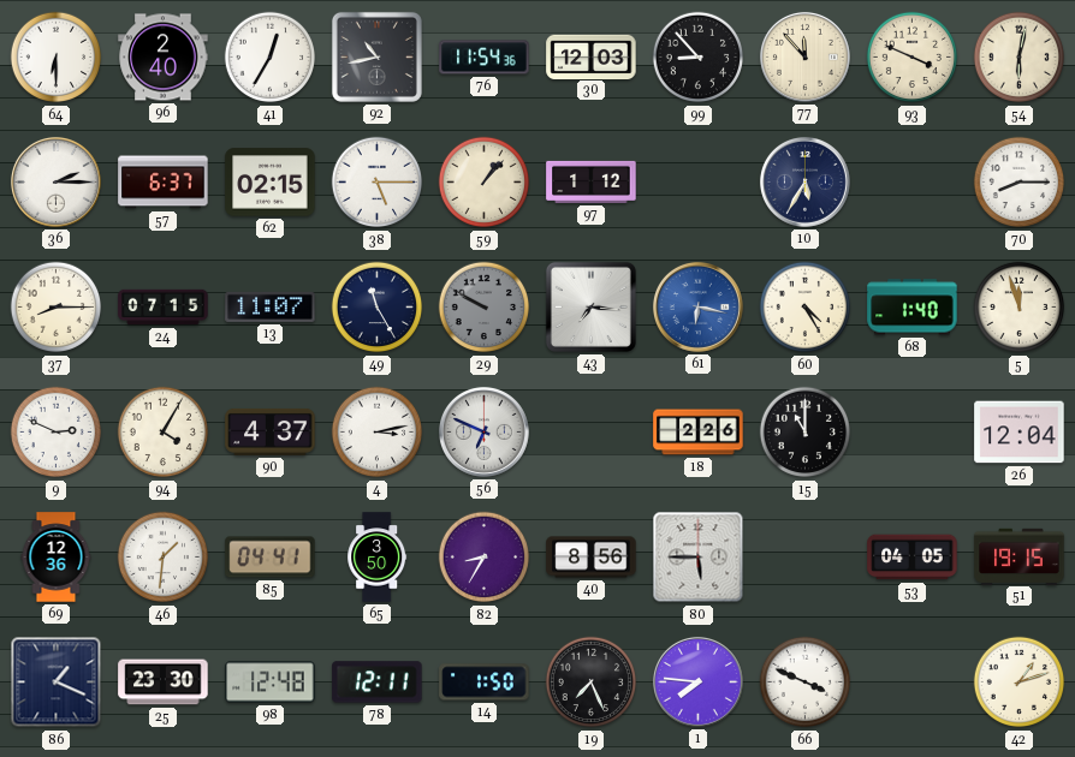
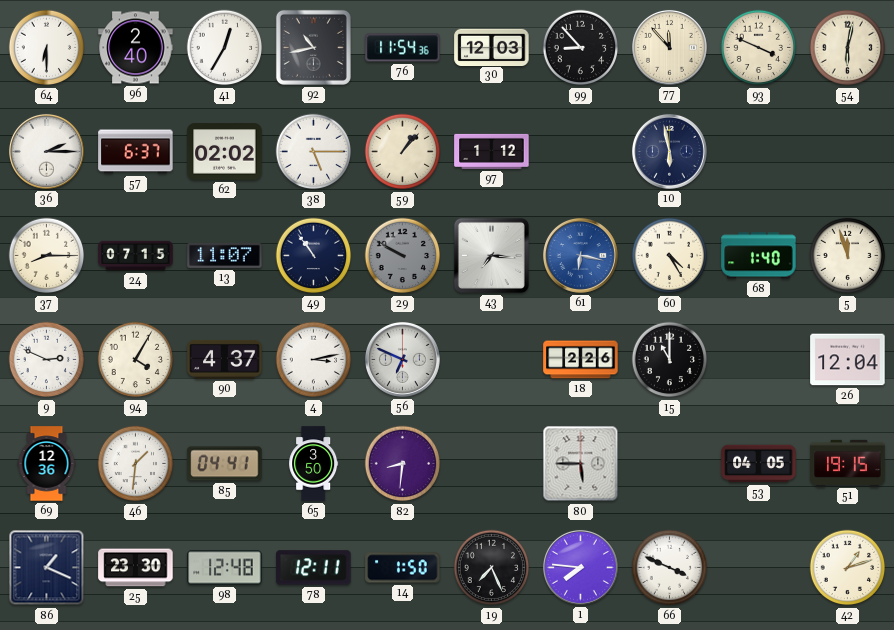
62: 02:15 -> 02:02
10: 5:35 -> 5:58
70: 8:15 -> none
49: 11:25 -> 10:54
82: 8:35 -> 8:31
40: 8:56 -> none
